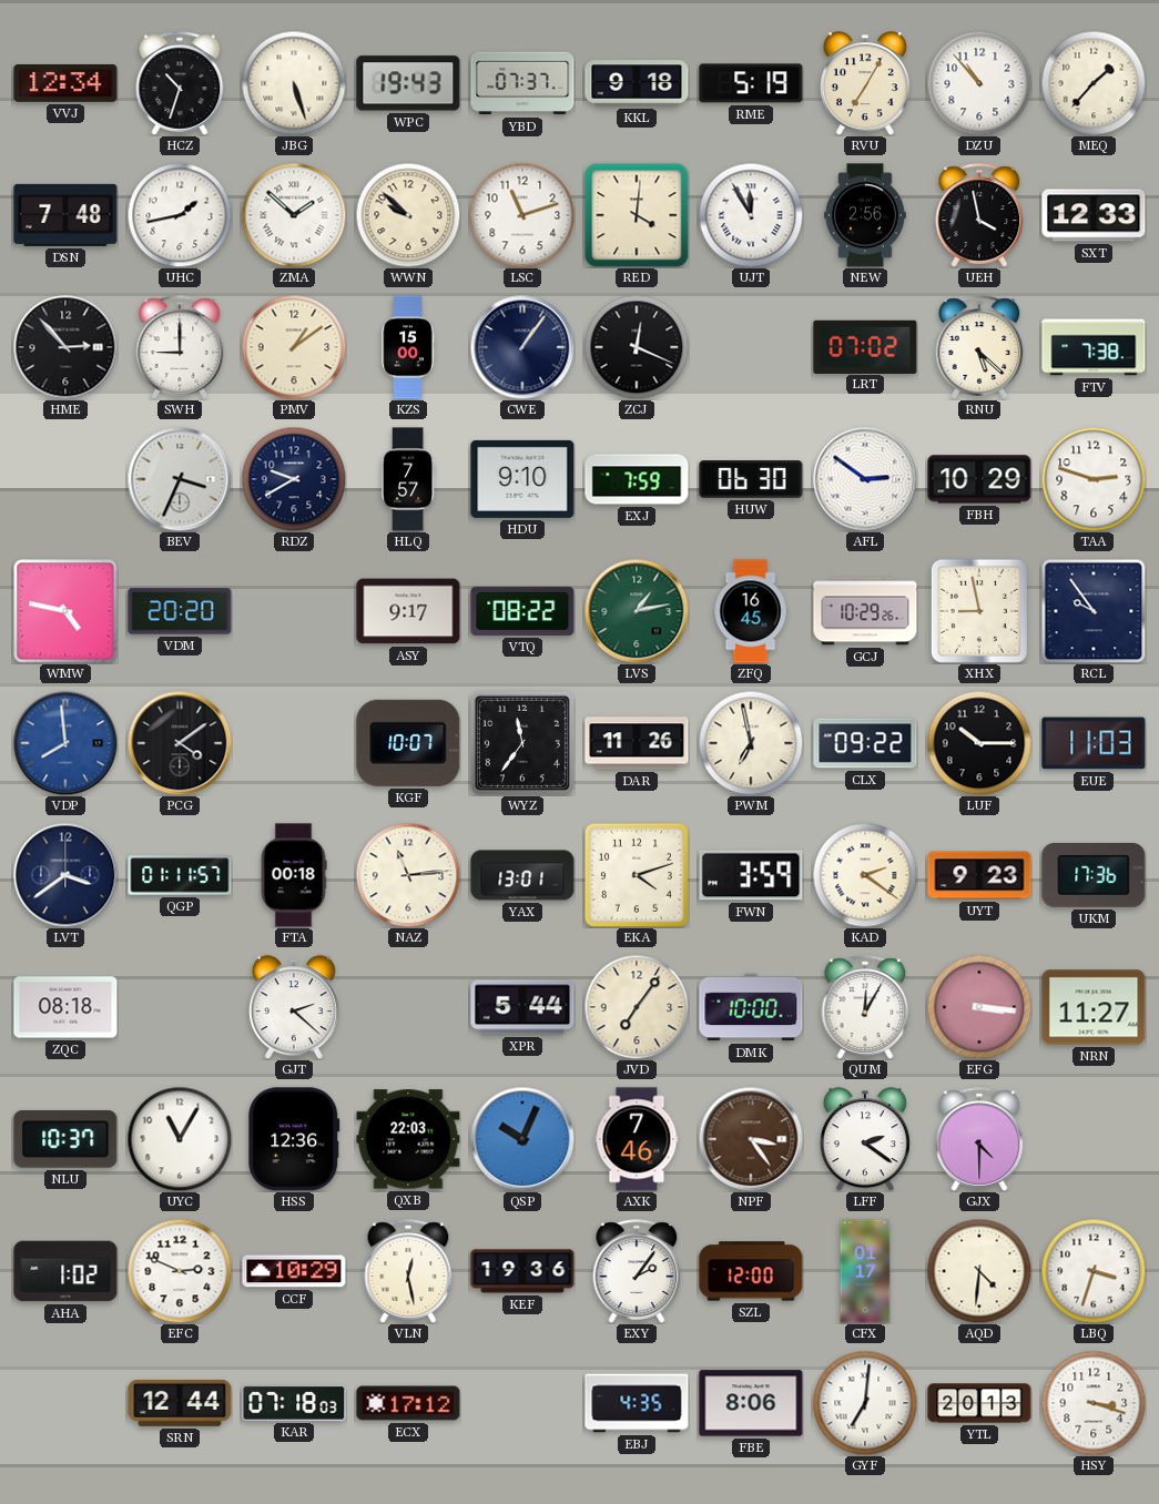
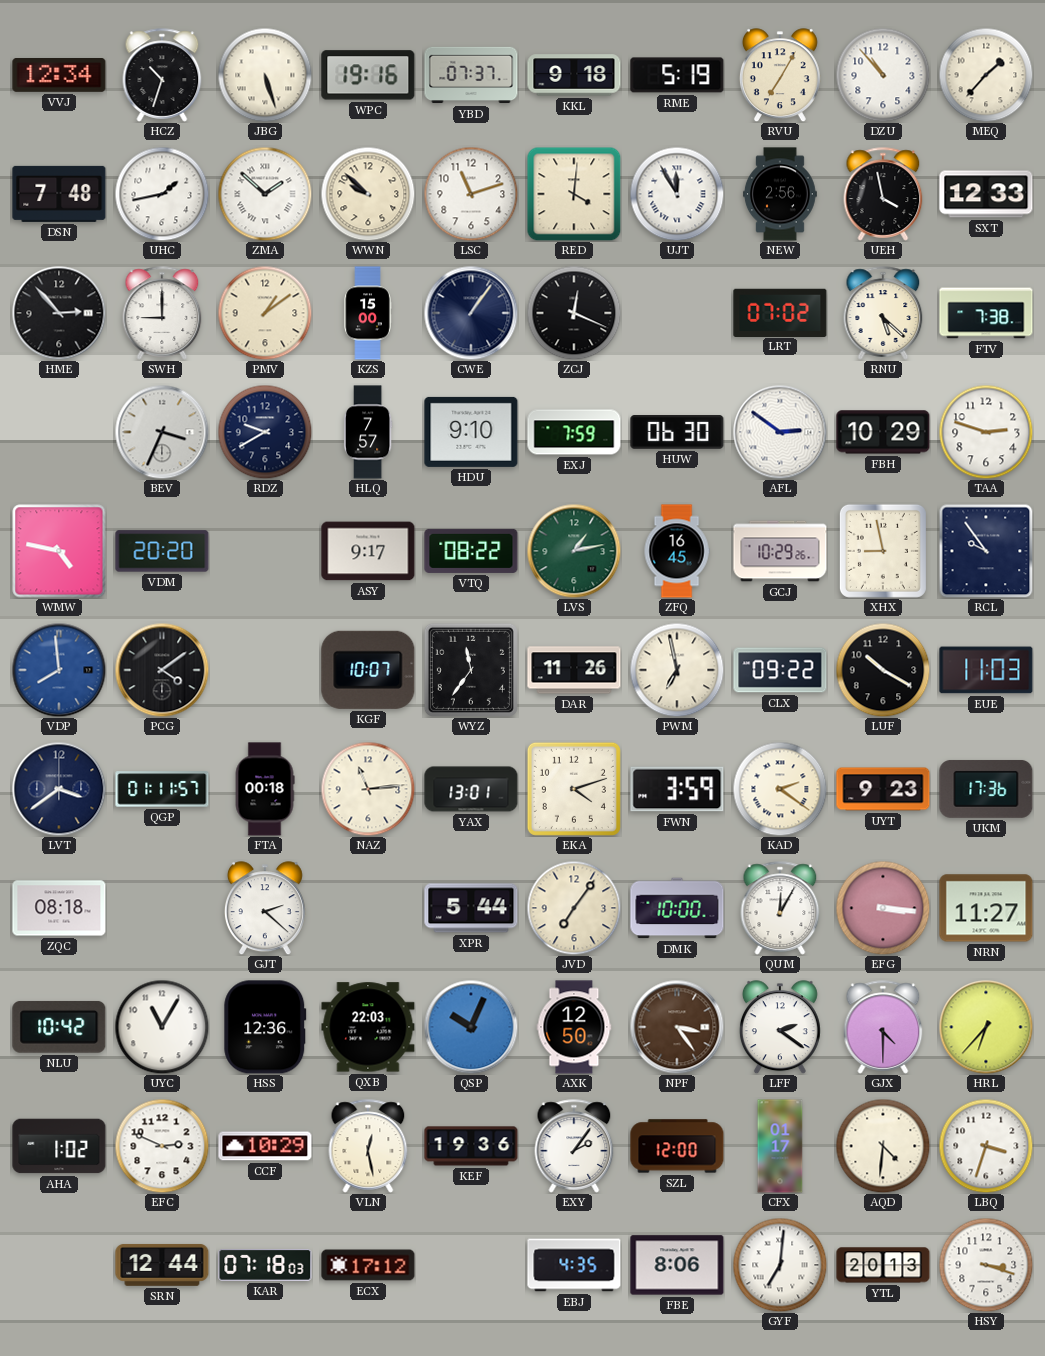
WPC: 19:43 -> 19:16
LUF: 10:15 -> 10:20
NLU: 10:37 -> 10:42
AXK: 7:46 -> 12:50
HRL: none -> 6:37
